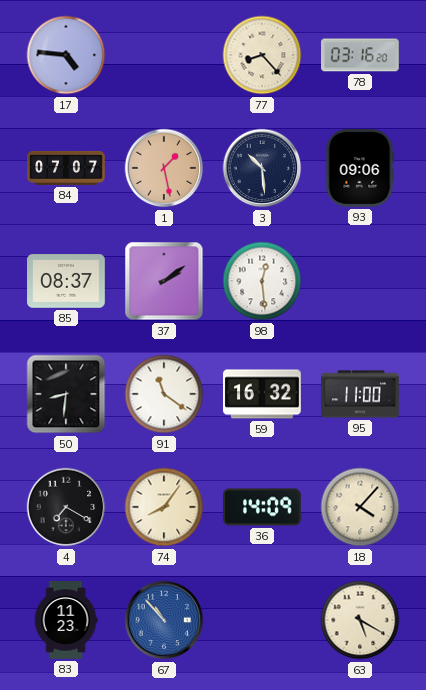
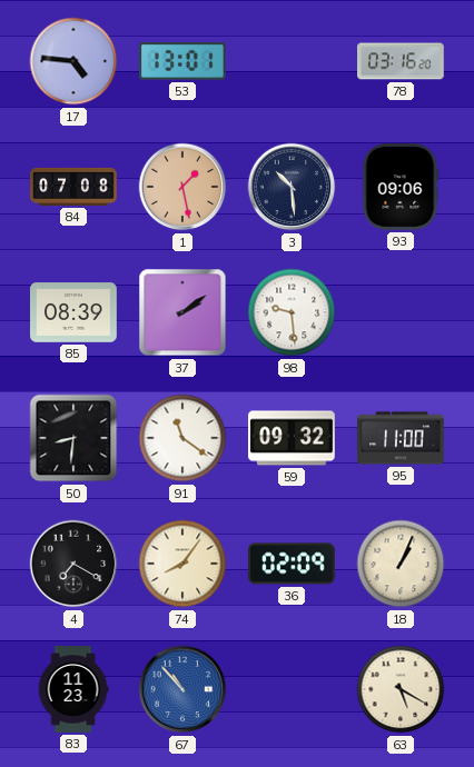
53: none -> 13:01
77: 8:23 -> none
84: 07:07 -> 07:08
85: 08:37 -> 08:39
98: 12:29 -> 9:29
59: 16:32 -> 09:32
36: 14:09 -> 02:09
18: 4:07 -> 1:04
